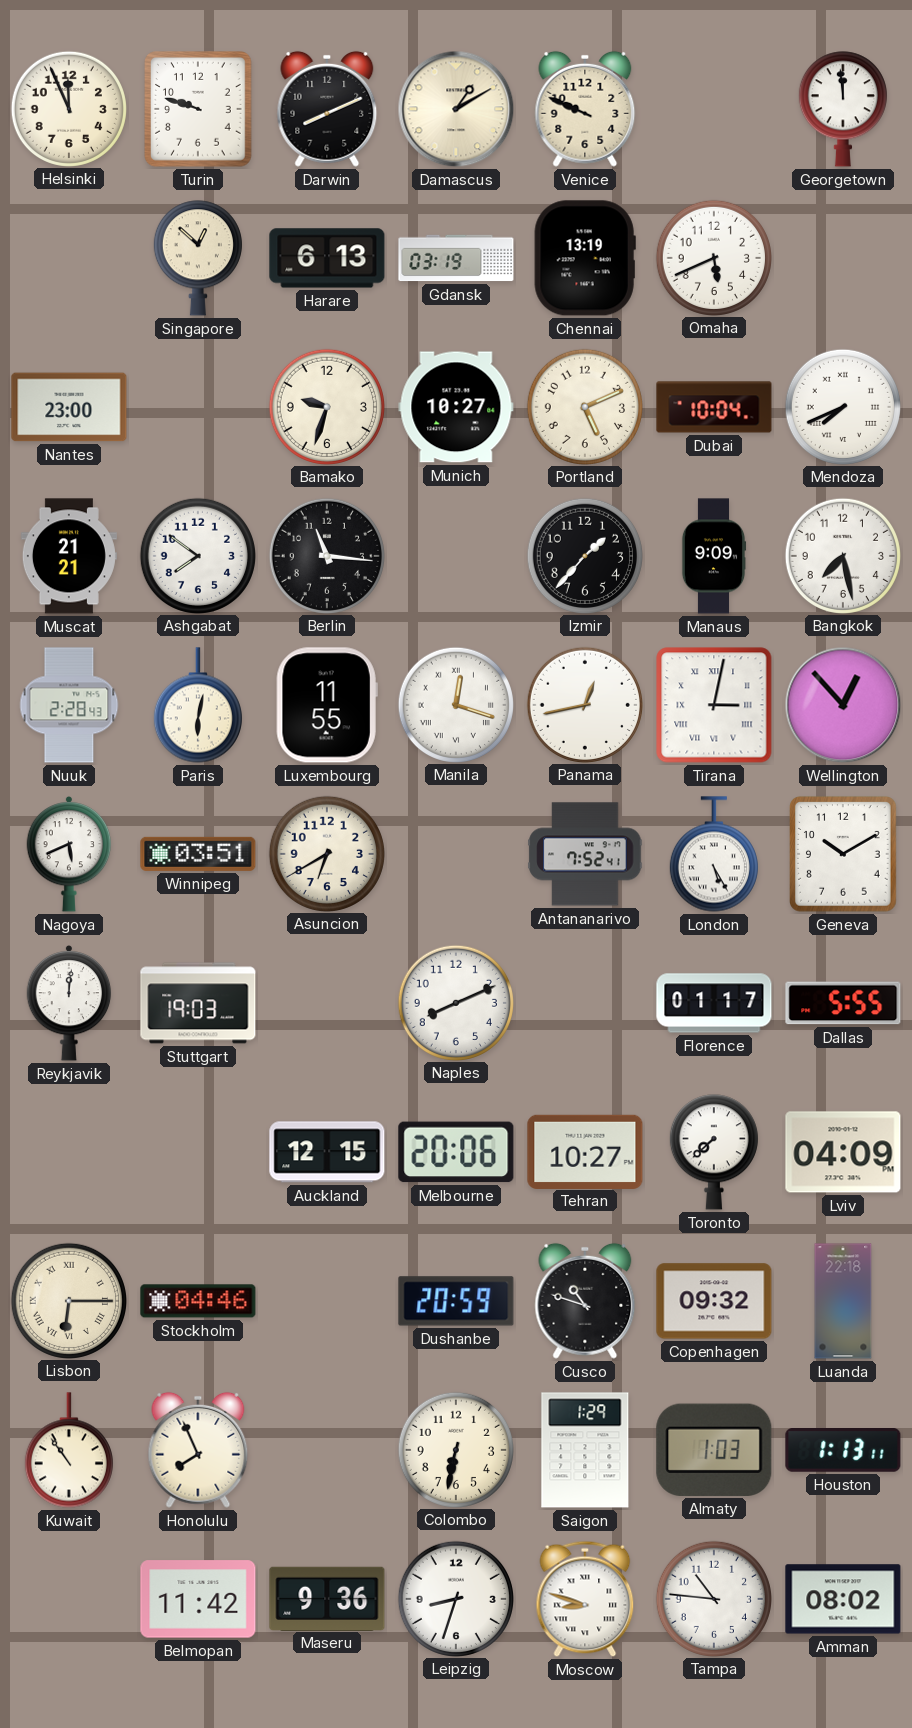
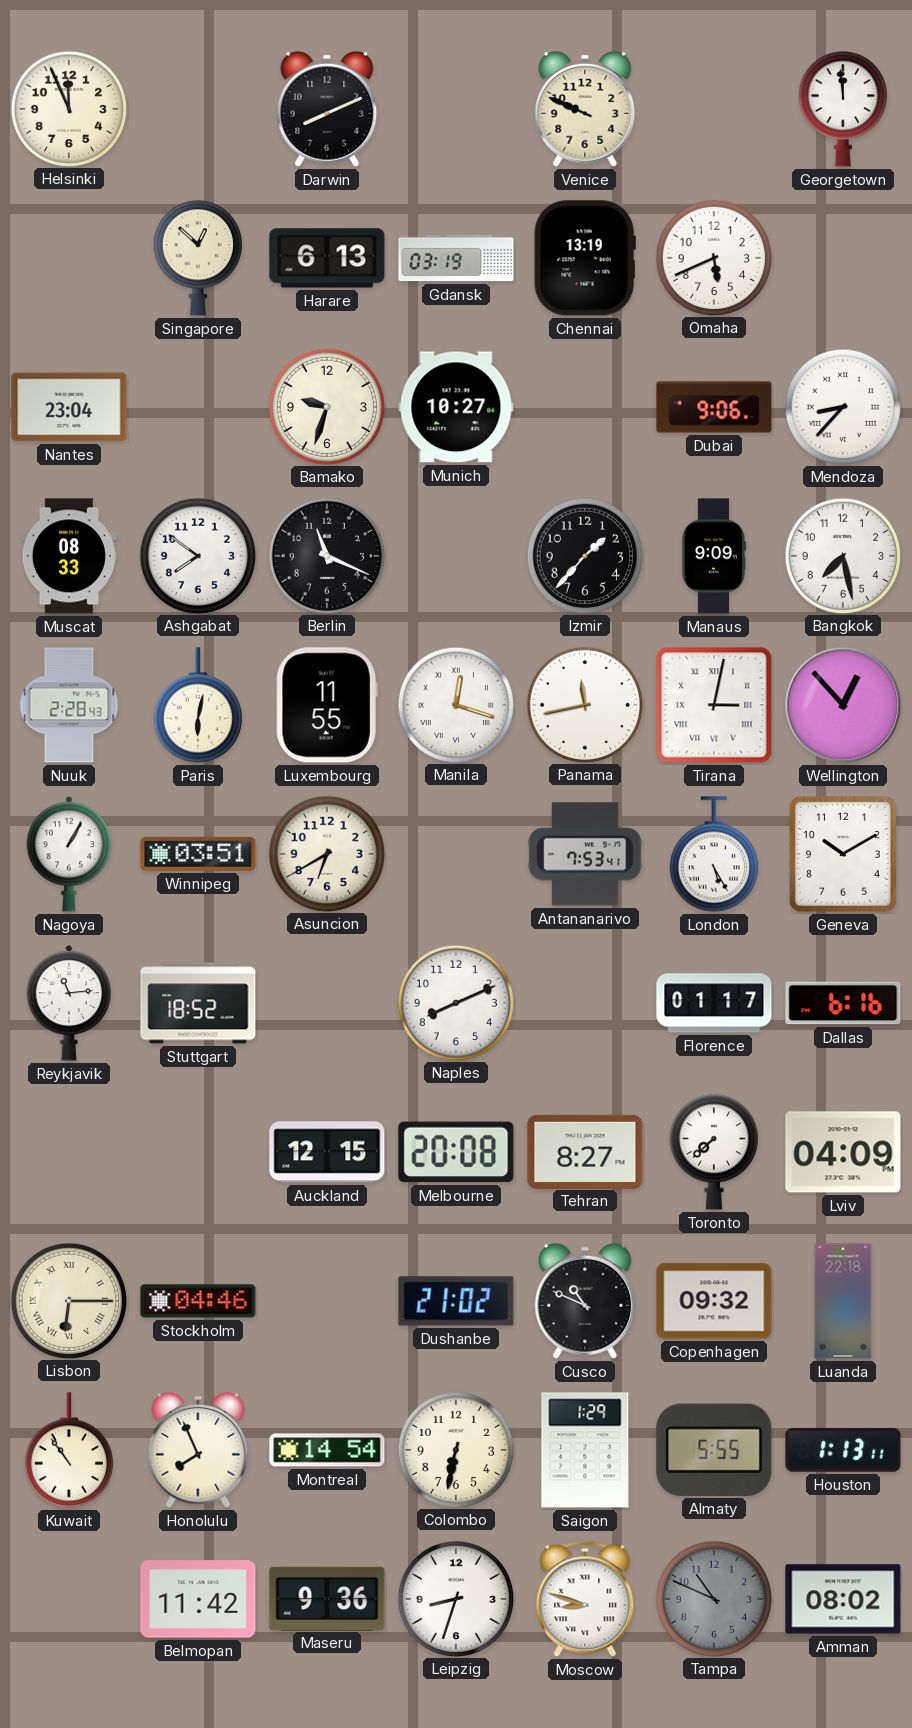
Turin: 9:48 -> none
Damascus: 1:10 -> none
Nantes: 23:00 -> 23:04
Portland: 5:11 -> none
Dubai: 10:04 -> 9:06
Mendoza: 7:41 -> 8:37
Muscat: 21:21 -> 08:33
Berlin: 11:16 -> 11:19
Panama: 12:43 -> 11:43
Nagoya: 5:41 -> 1:05
Antananarivo: 7:52 -> 7:53
Reykjavik: 12:01 -> 11:14
Stuttgart: 19:03 -> 18:52
Dallas: 5:55 -> 6:16
Melbourne: 20:06 -> 20:08
Tehran: 10:27 -> 8:27
Dushanbe: 20:59 -> 21:02
Cusco: 10:48 -> 10:49
Montreal: none -> 14:54
Almaty: 1:03 -> 5:55
Tampa: 10:46 -> 10:49
Tampa dial: white -> grey
